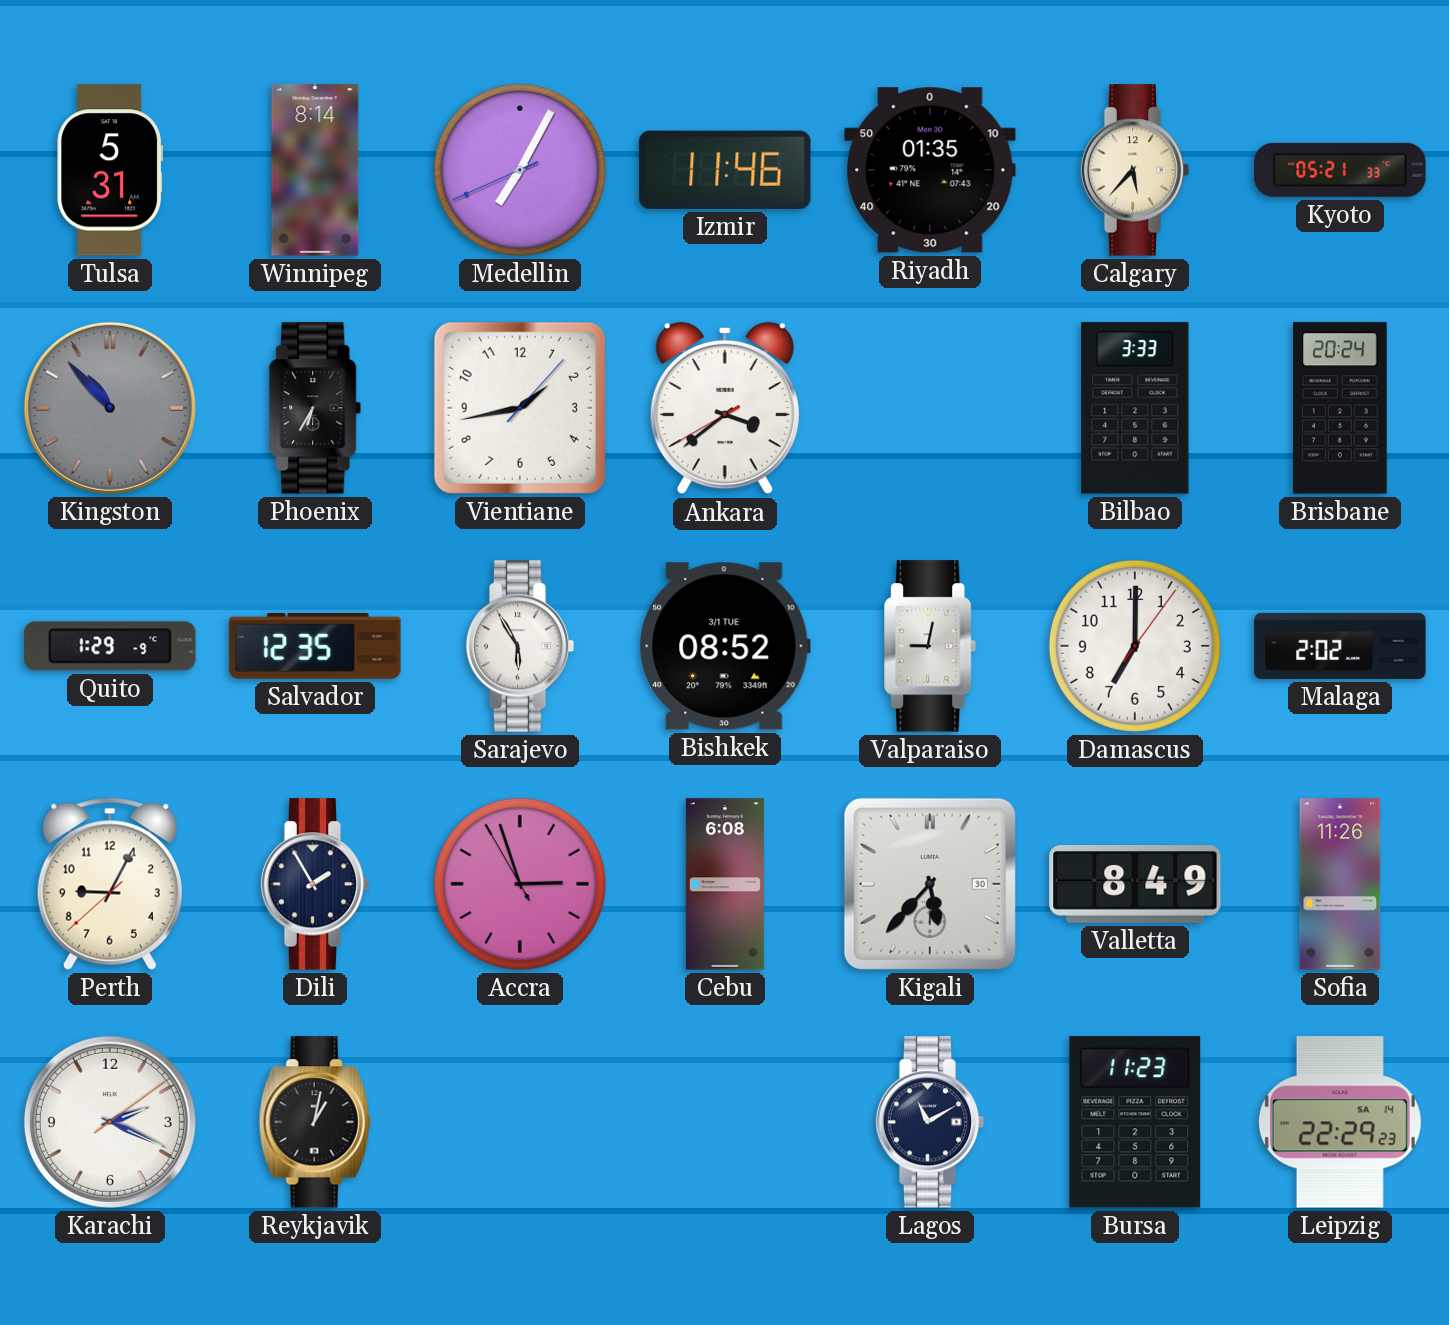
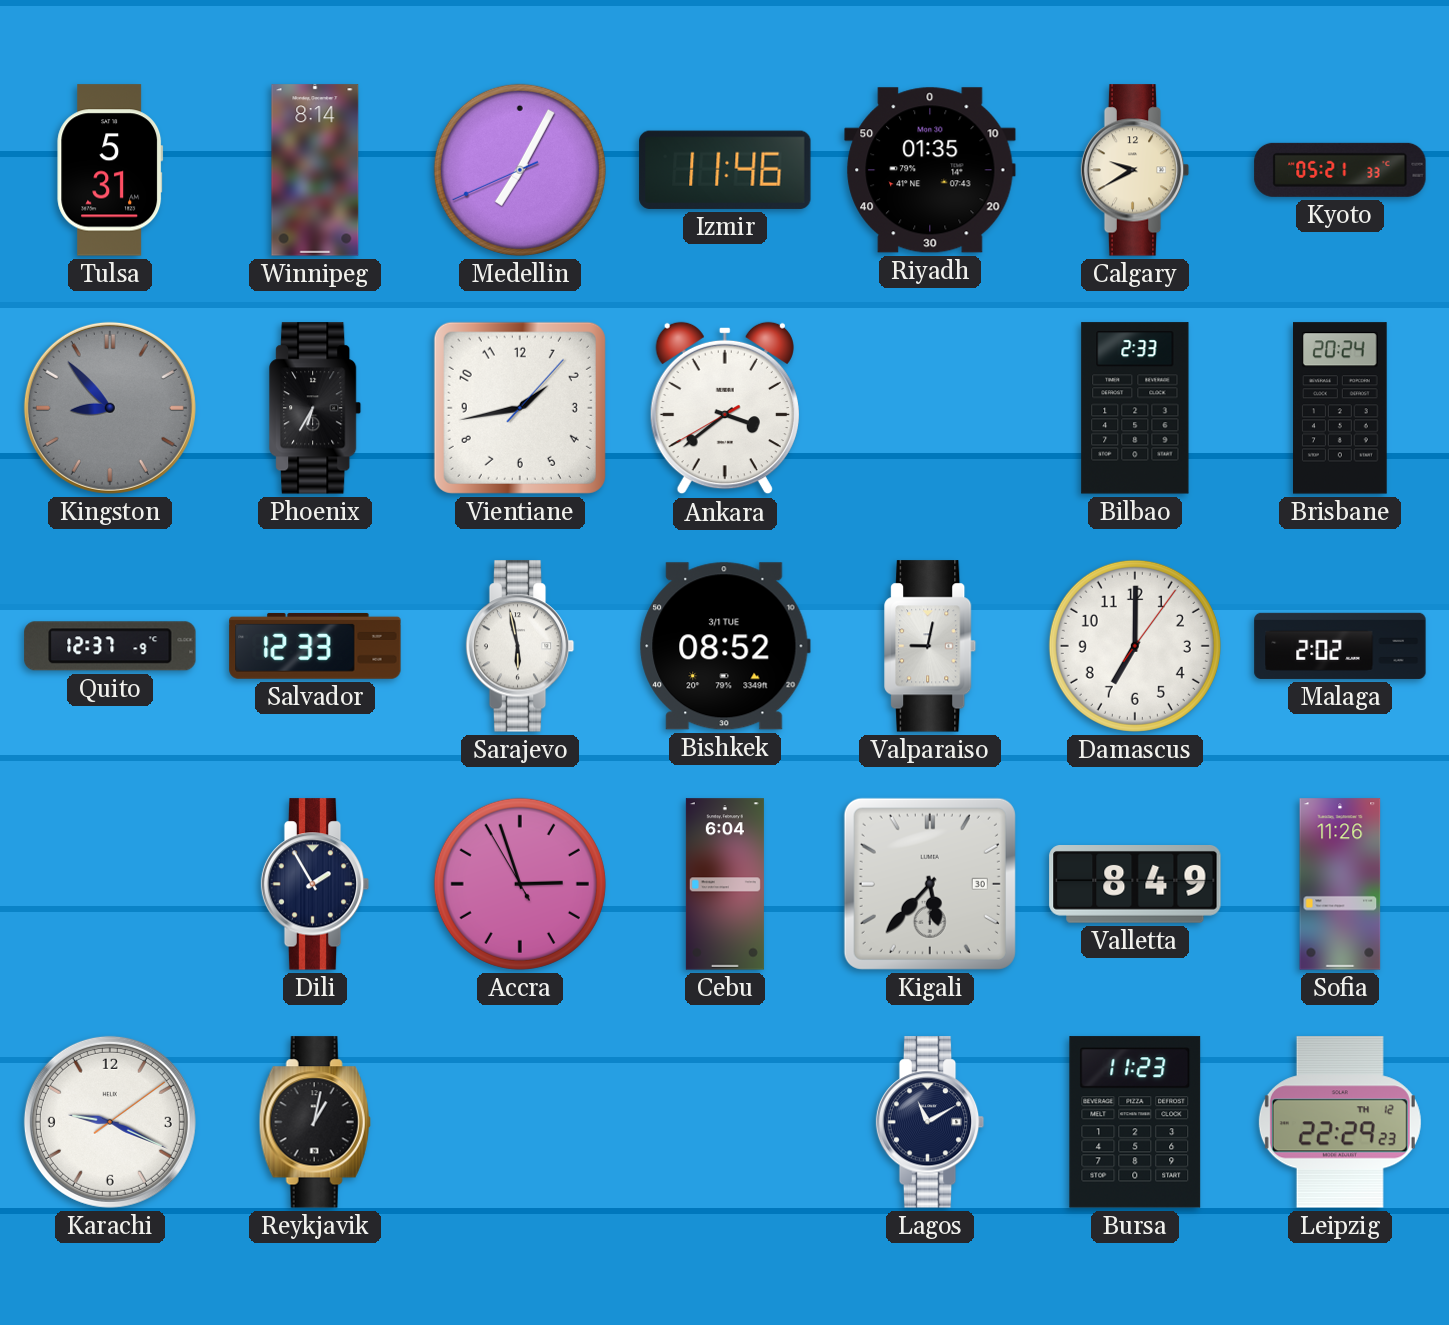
Calgary: 5:37 -> 9:40
Kingston: 10:53 -> 8:53
Bilbao: 3:33 -> 2:33
Quito: 1:29 -> 12:37
Salvador: 12:35 -> 12:33
Sarajevo: 5:55 -> 5:58
Perth: 9:04 -> none
Cebu: 6:08 -> 6:04
Karachi: 2:19 -> 9:19
Leipzig date: SA 14 -> TH 12
